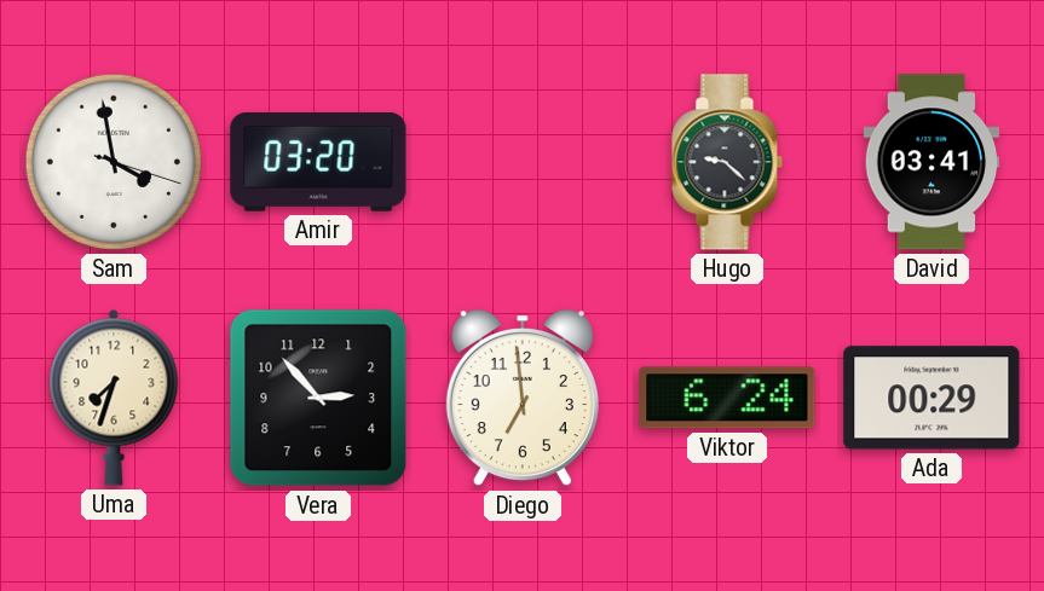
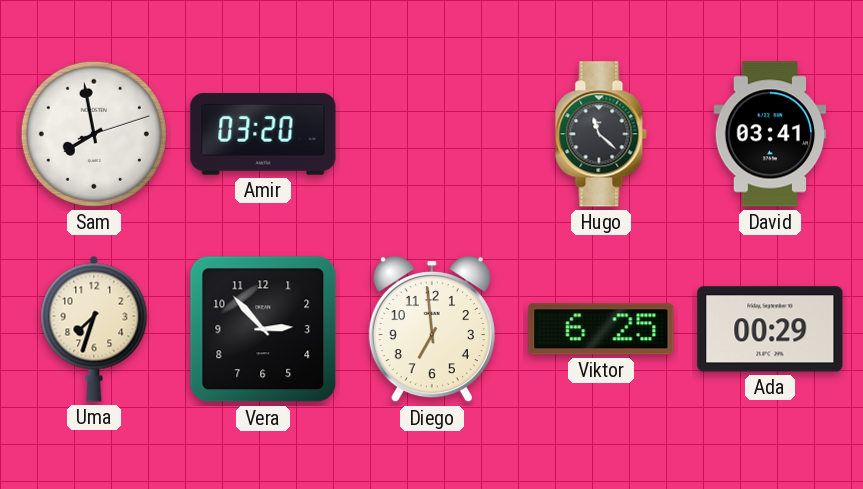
Sam: 3:58 -> 7:58
Hugo: 9:22 -> 11:22
Viktor: 6:24 -> 6:25
